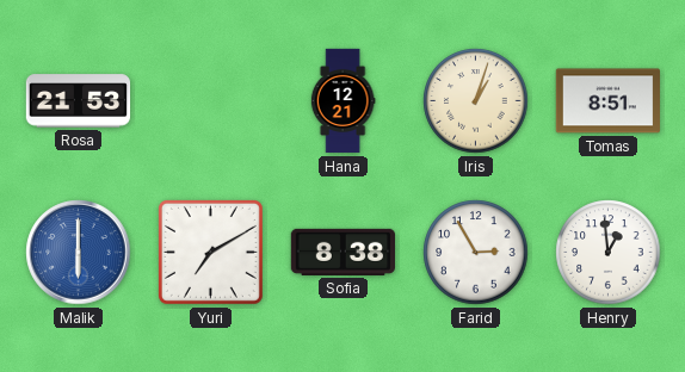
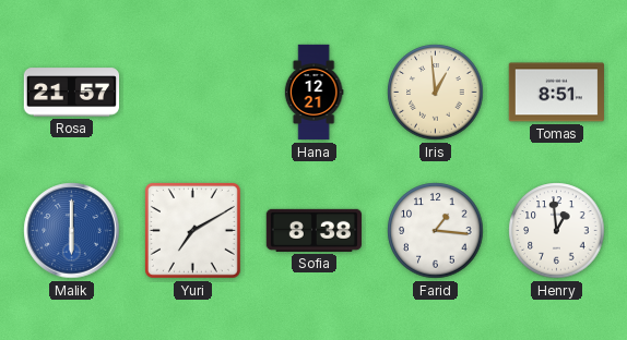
Rosa: 21:53 -> 21:57
Iris: 1:03 -> 12:59
Farid: 2:55 -> 1:16
